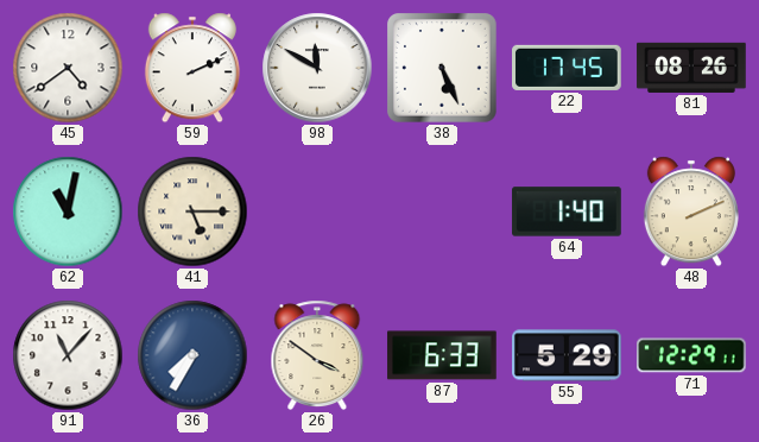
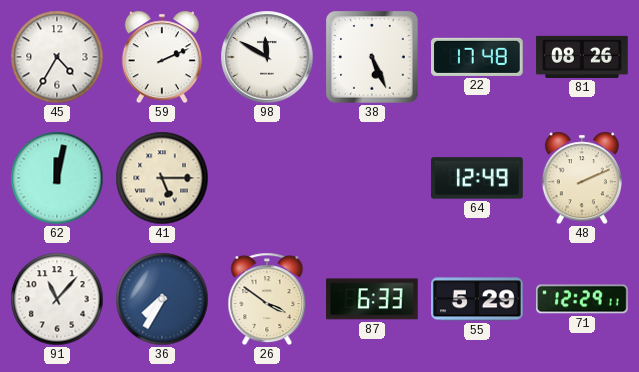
45: 4:39 -> 4:35
22: 17:45 -> 17:48
62: 11:02 -> 12:02
64: 1:40 -> 12:49
